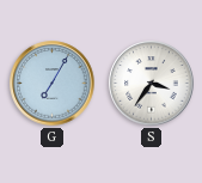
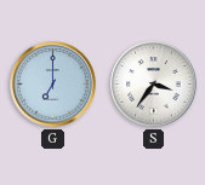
G: 7:05 -> 7:00
